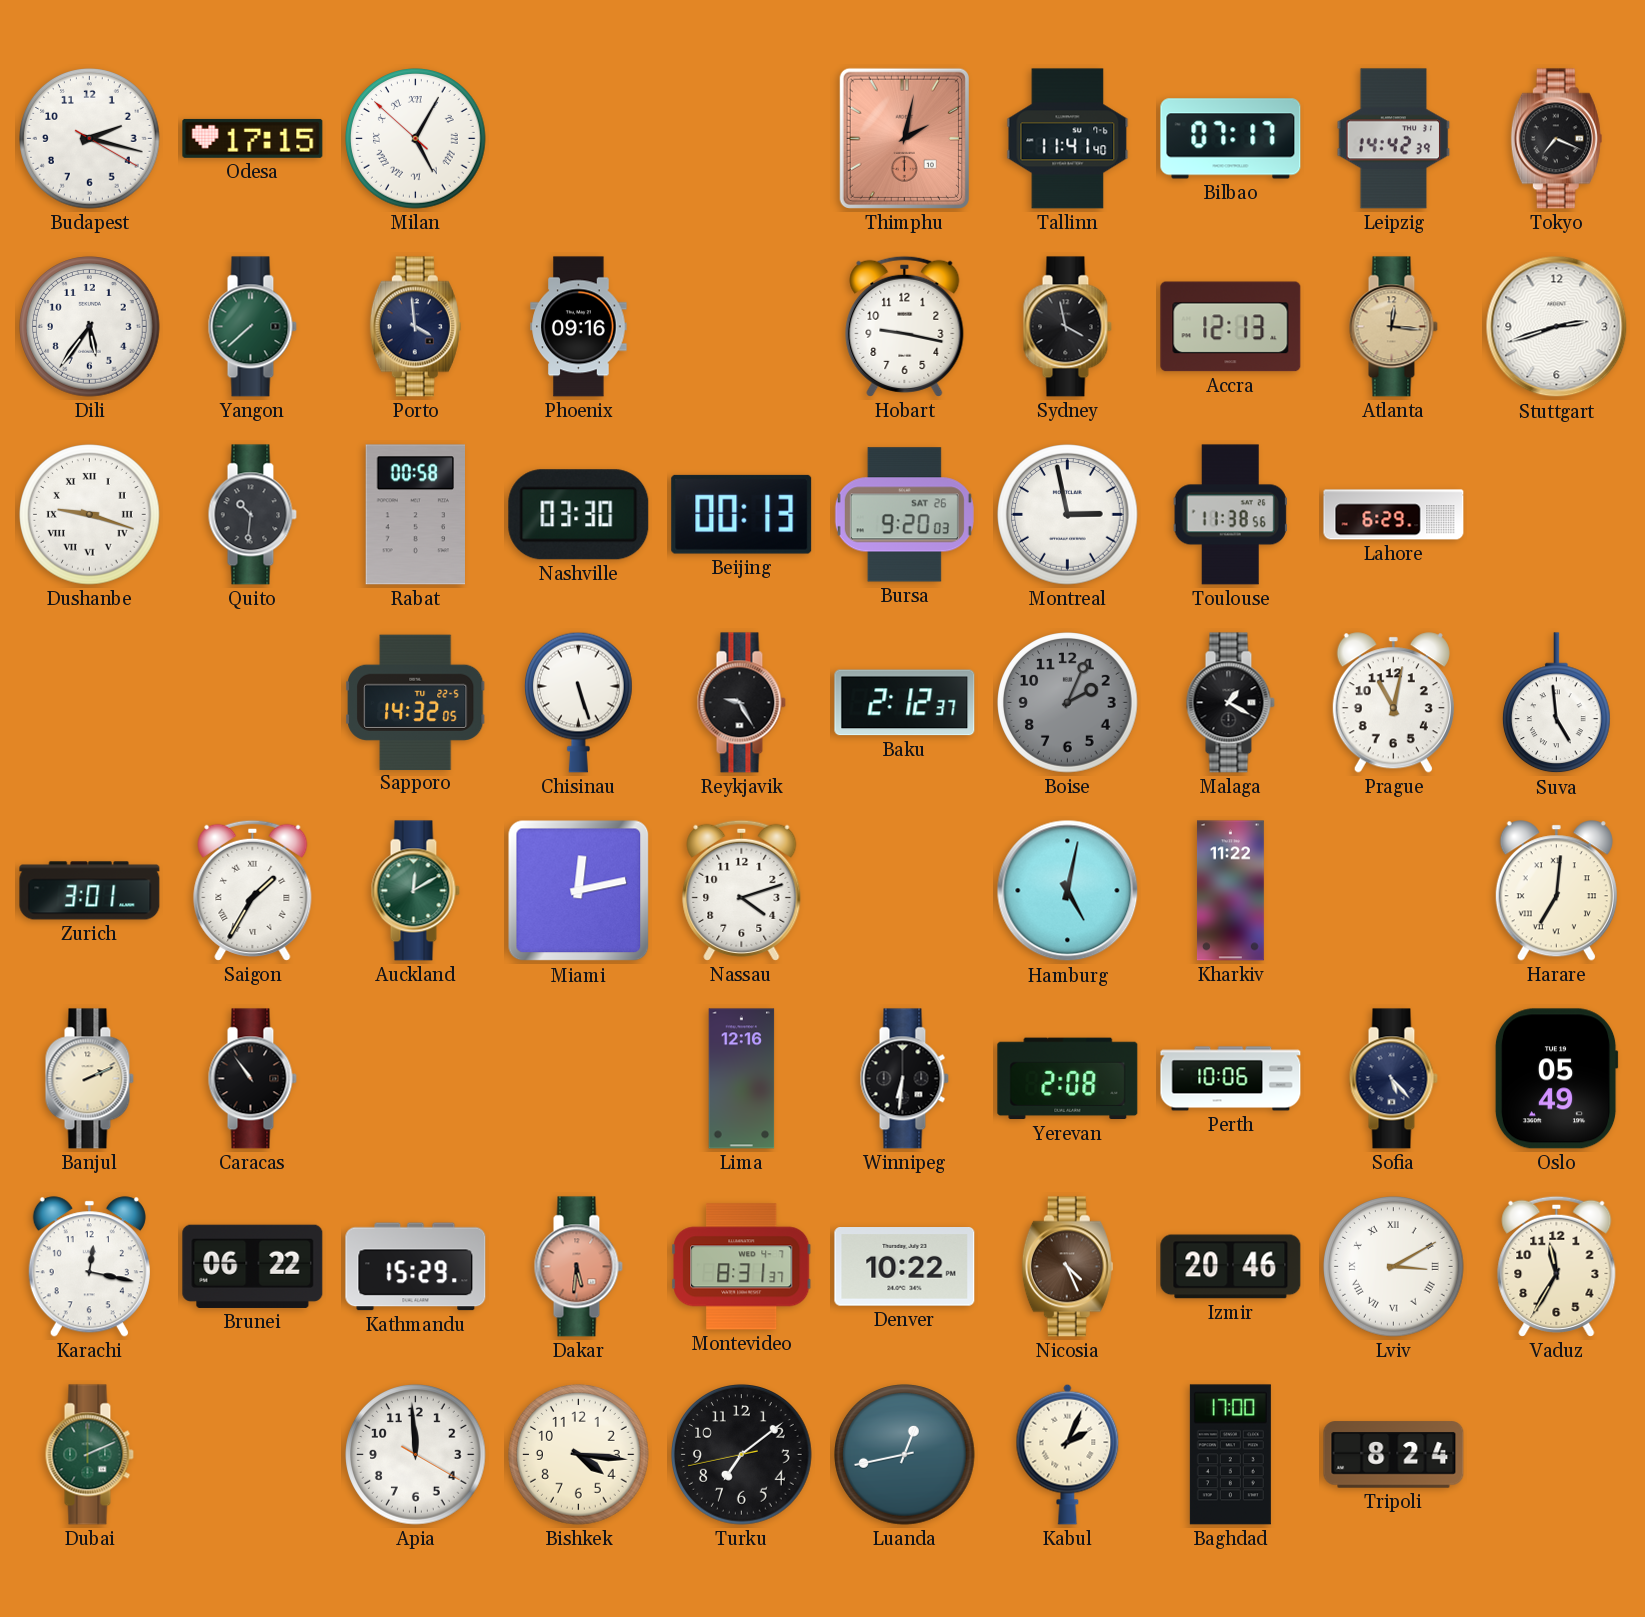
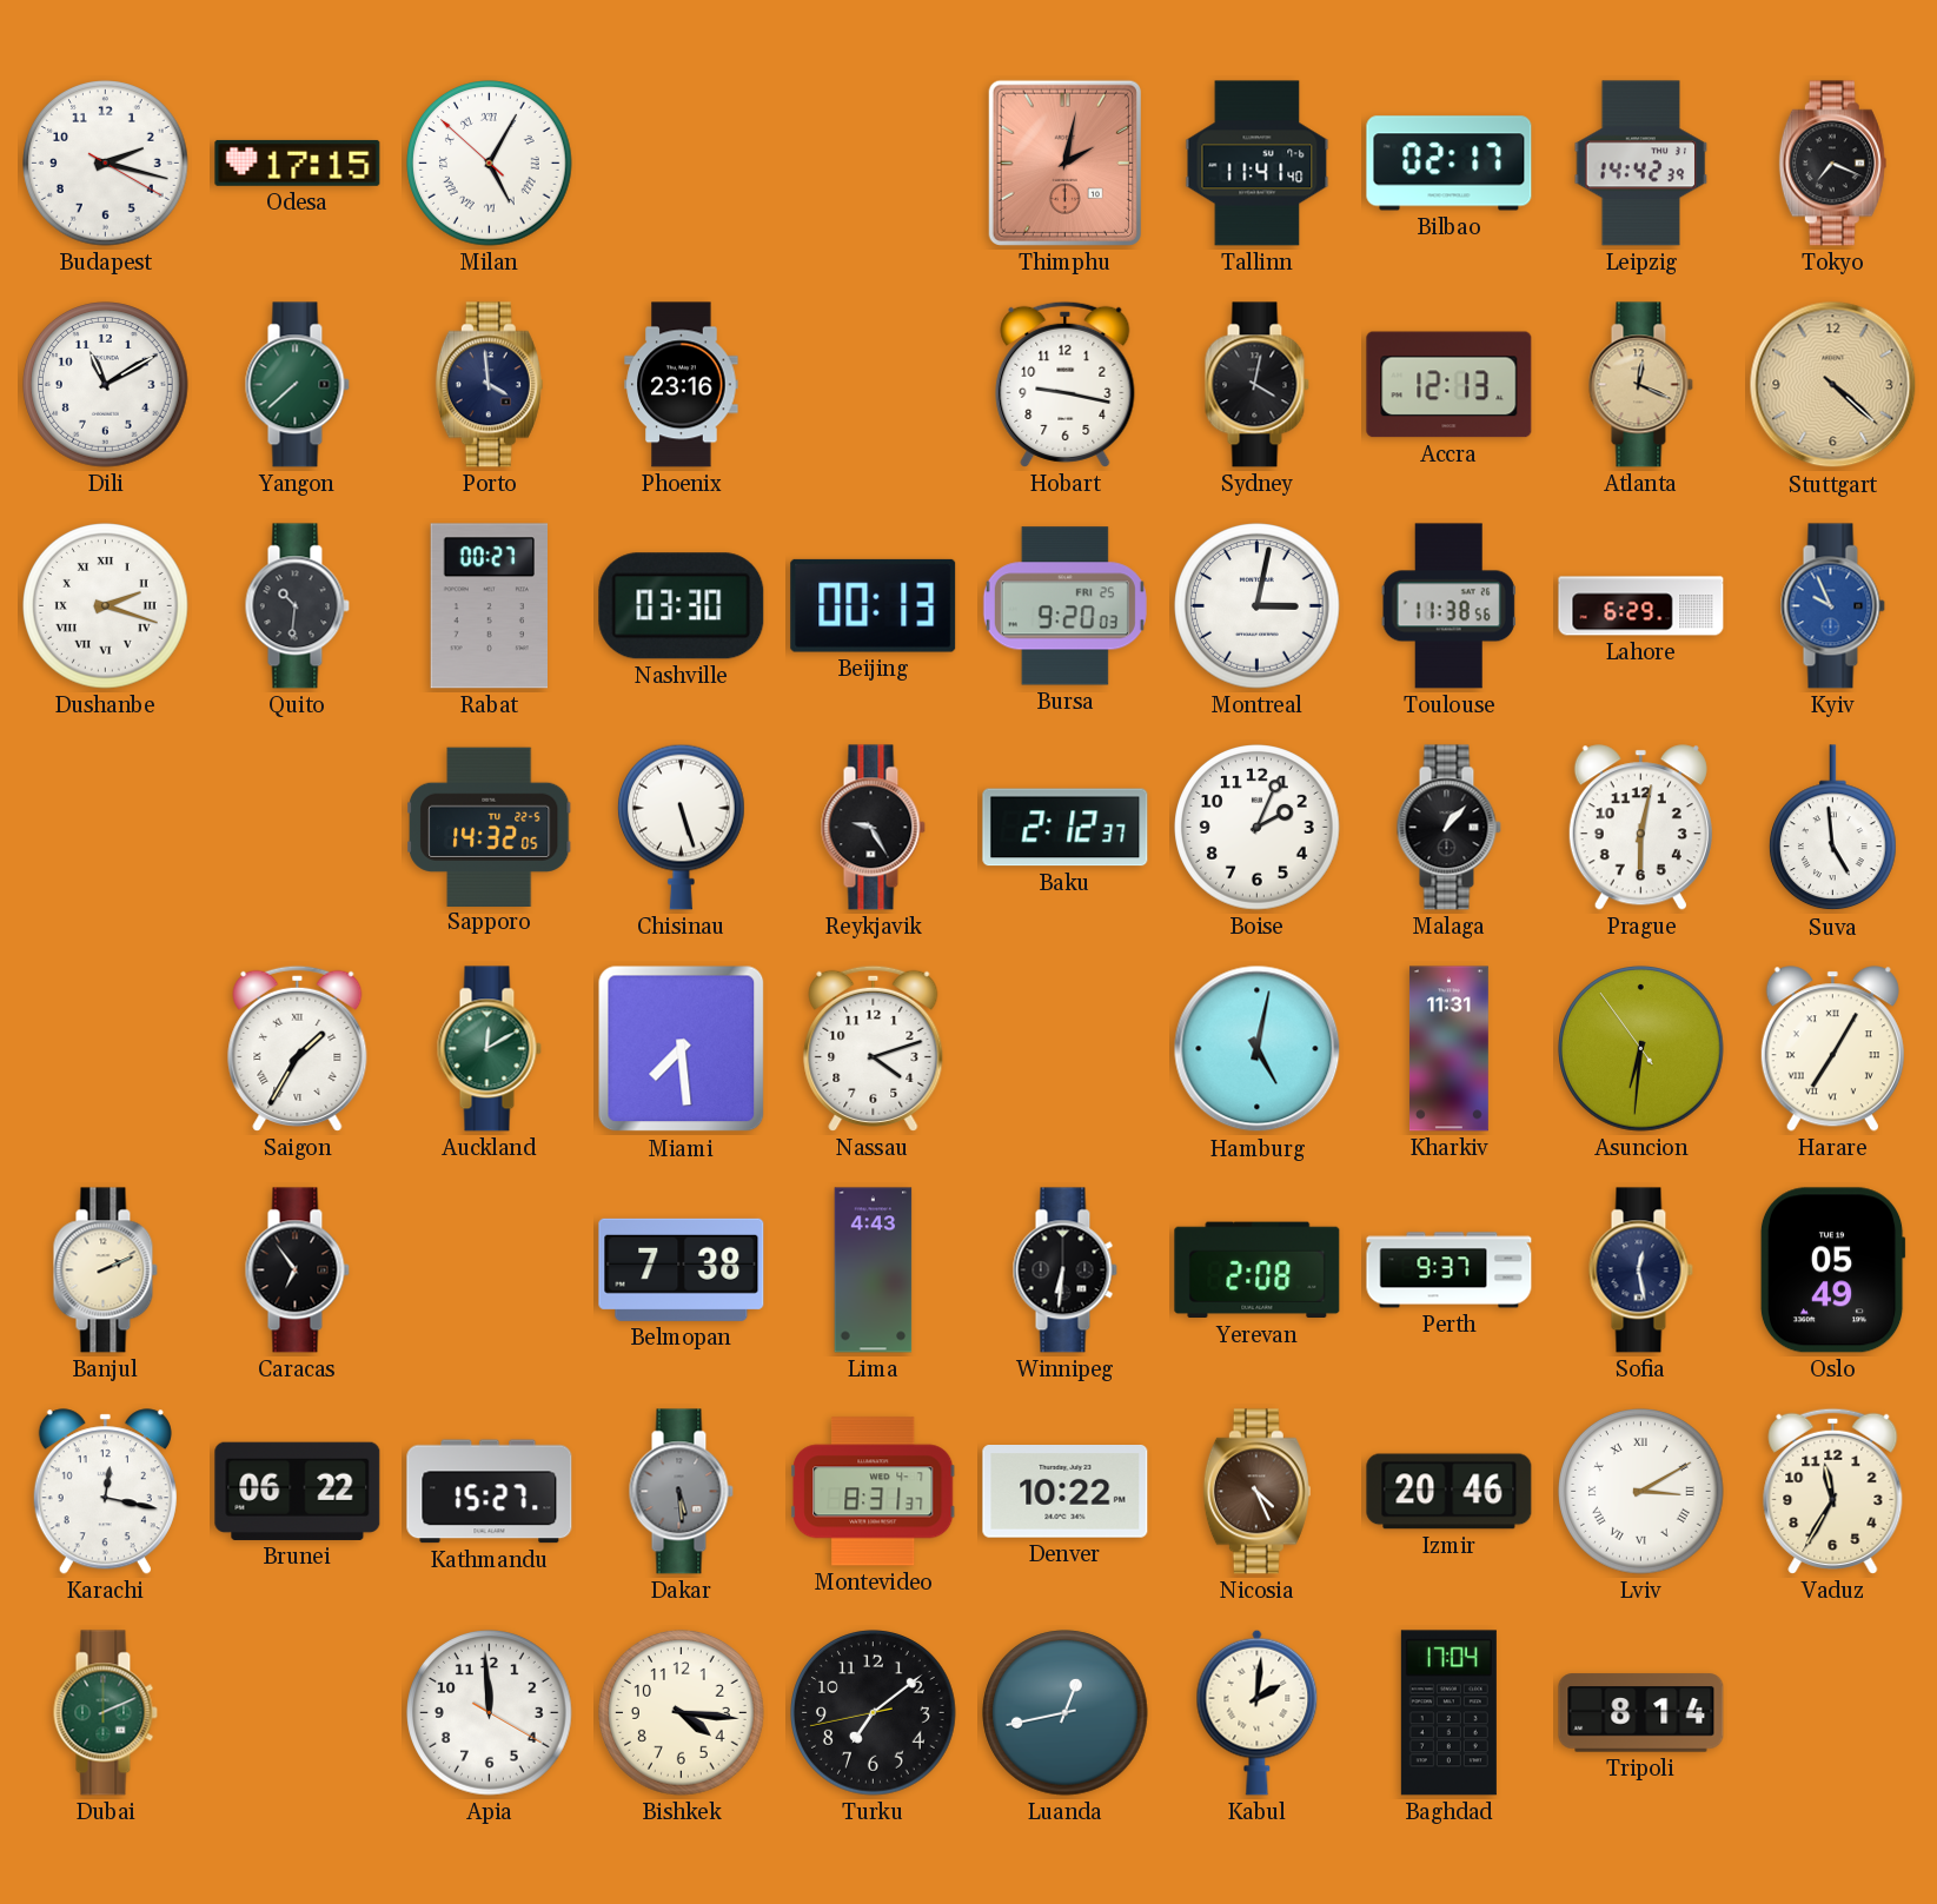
Bilbao: 07:17 -> 02:17
Dili: 5:36 -> 11:10
Phoenix: 09:16 -> 23:16
Sydney: 3:58 -> 4:02
Atlanta: 12:16 -> 12:19
Stuttgart: 2:42 -> 4:22
Stuttgart dial: white -> champagne
Dushanbe: 9:18 -> 2:18
Rabat: 00:58 -> 00:27
Bursa date: SAT 26 -> FRI 25
Montreal: 2:58 -> 3:02
Kyiv: none -> 9:56
Boise dial: grey -> white
Malaga: 1:20 -> 1:07
Prague: 11:02 -> 6:02
Zurich: 3:01 -> none
Miami: 12:13 -> 7:29
Kharkiv: 11:22 -> 11:31
Asuncion: none -> 6:30
Harare: 7:01 -> 7:05
Caracas: 10:54 -> 6:54
Belmopan: none -> 7:38
Lima: 12:16 -> 4:43
Perth: 10:06 -> 9:37
Sofia: 5:23 -> 12:28
Kathmandu: 15:29 -> 15:27
Dakar: 5:31 -> 5:29
Dakar dial: salmon -> grey
Kabul: 2:04 -> 2:01
Baghdad: 17:00 -> 17:04
Tripoli: 8:24 -> 8:14
